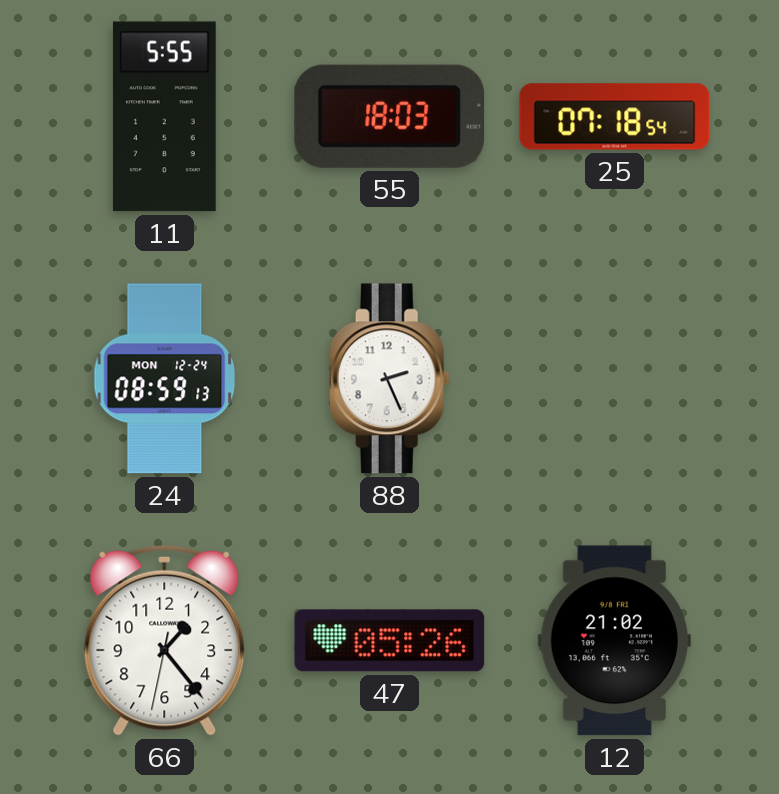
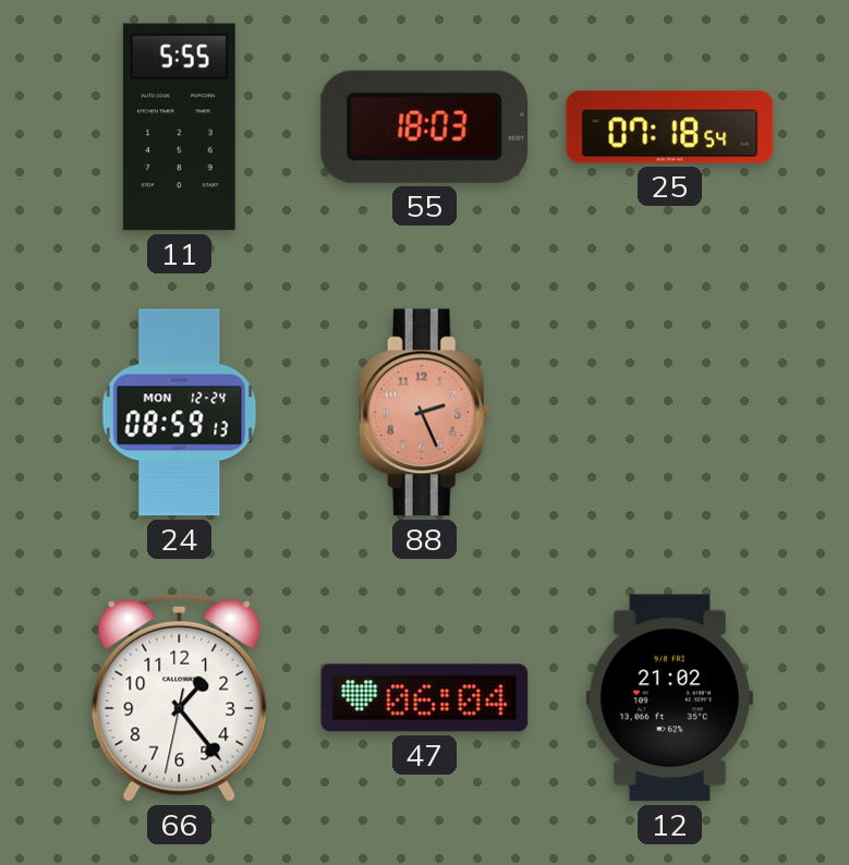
88 dial: white -> salmon
47: 05:26 -> 06:04
